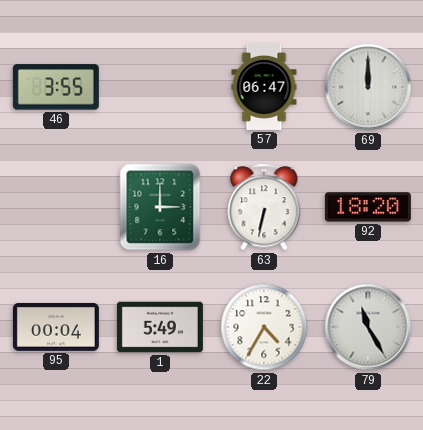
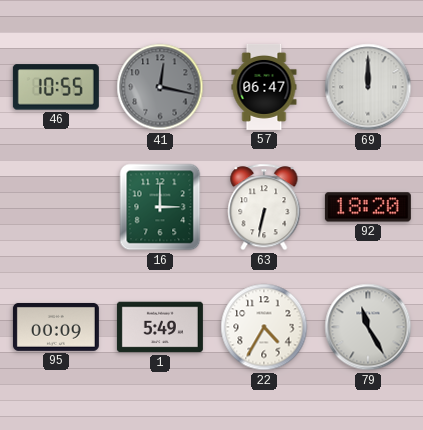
46: 3:55 -> 10:55
41: none -> 12:17
95: 00:04 -> 00:09
